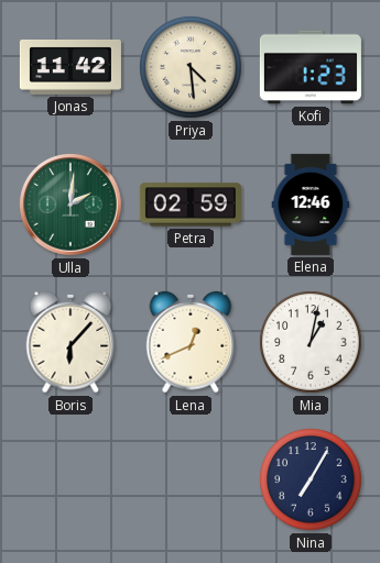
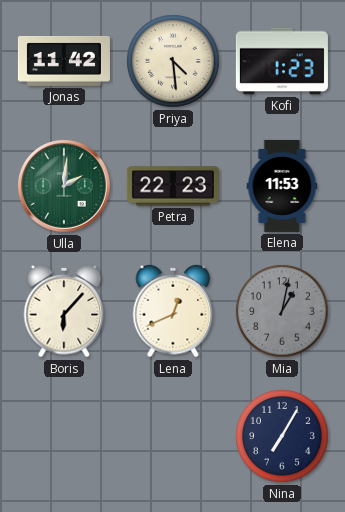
Petra: 02:59 -> 22:23
Elena: 12:46 -> 11:53
Mia dial: white -> grey
